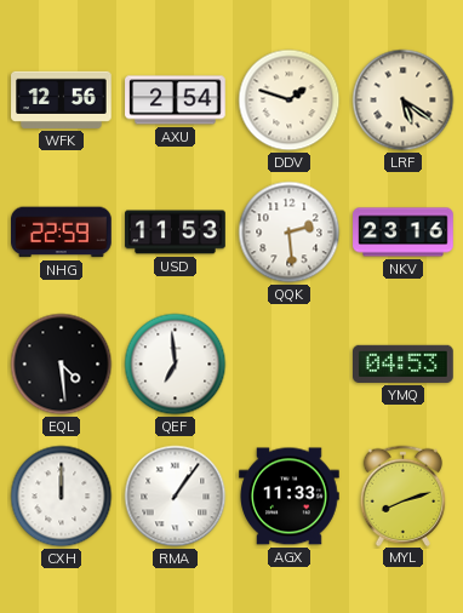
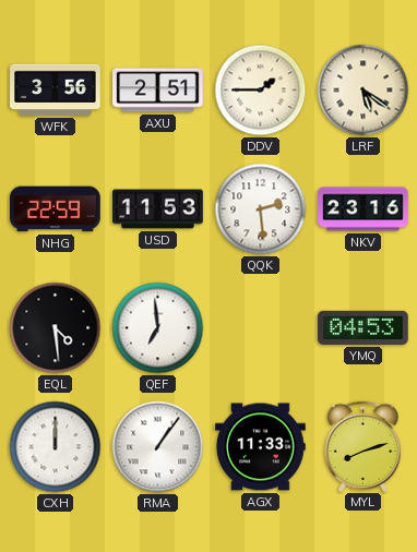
WFK: 12:56 -> 3:56
AXU: 2:54 -> 2:51
DDV: 1:48 -> 1:45
